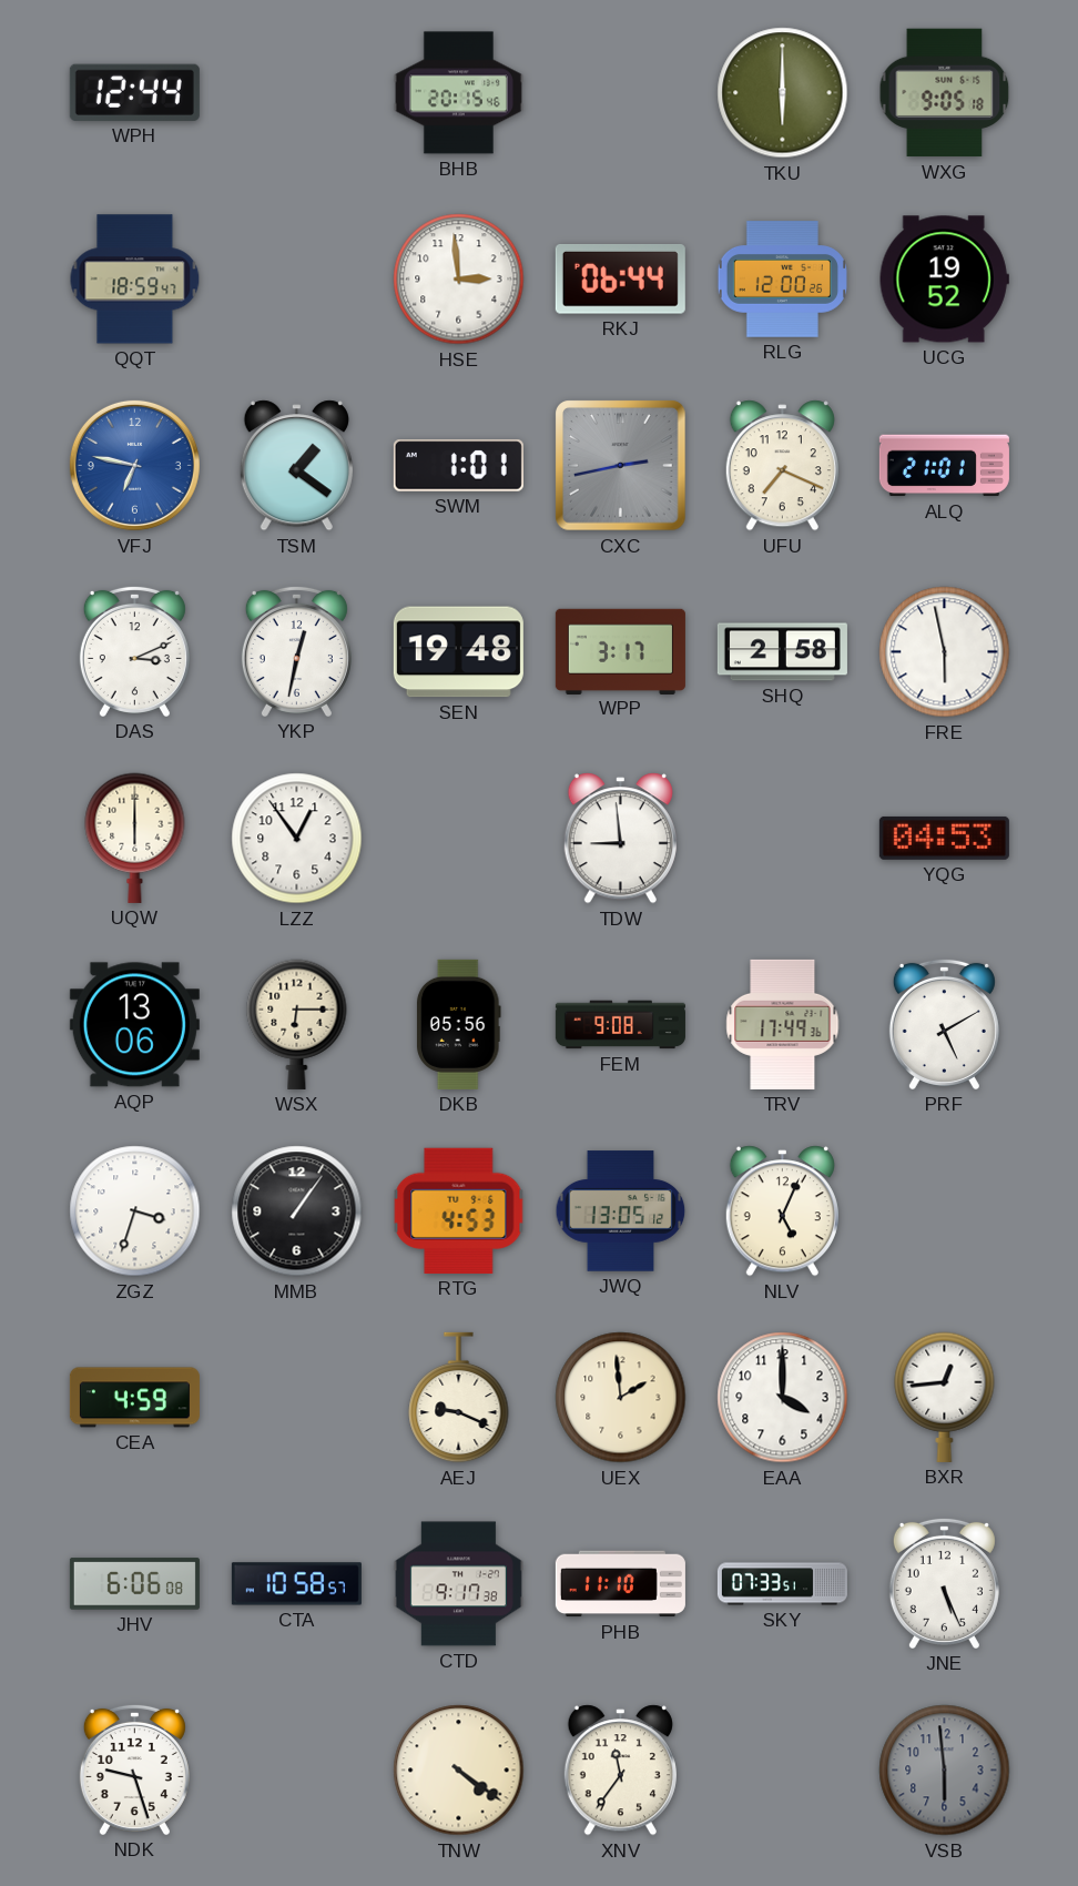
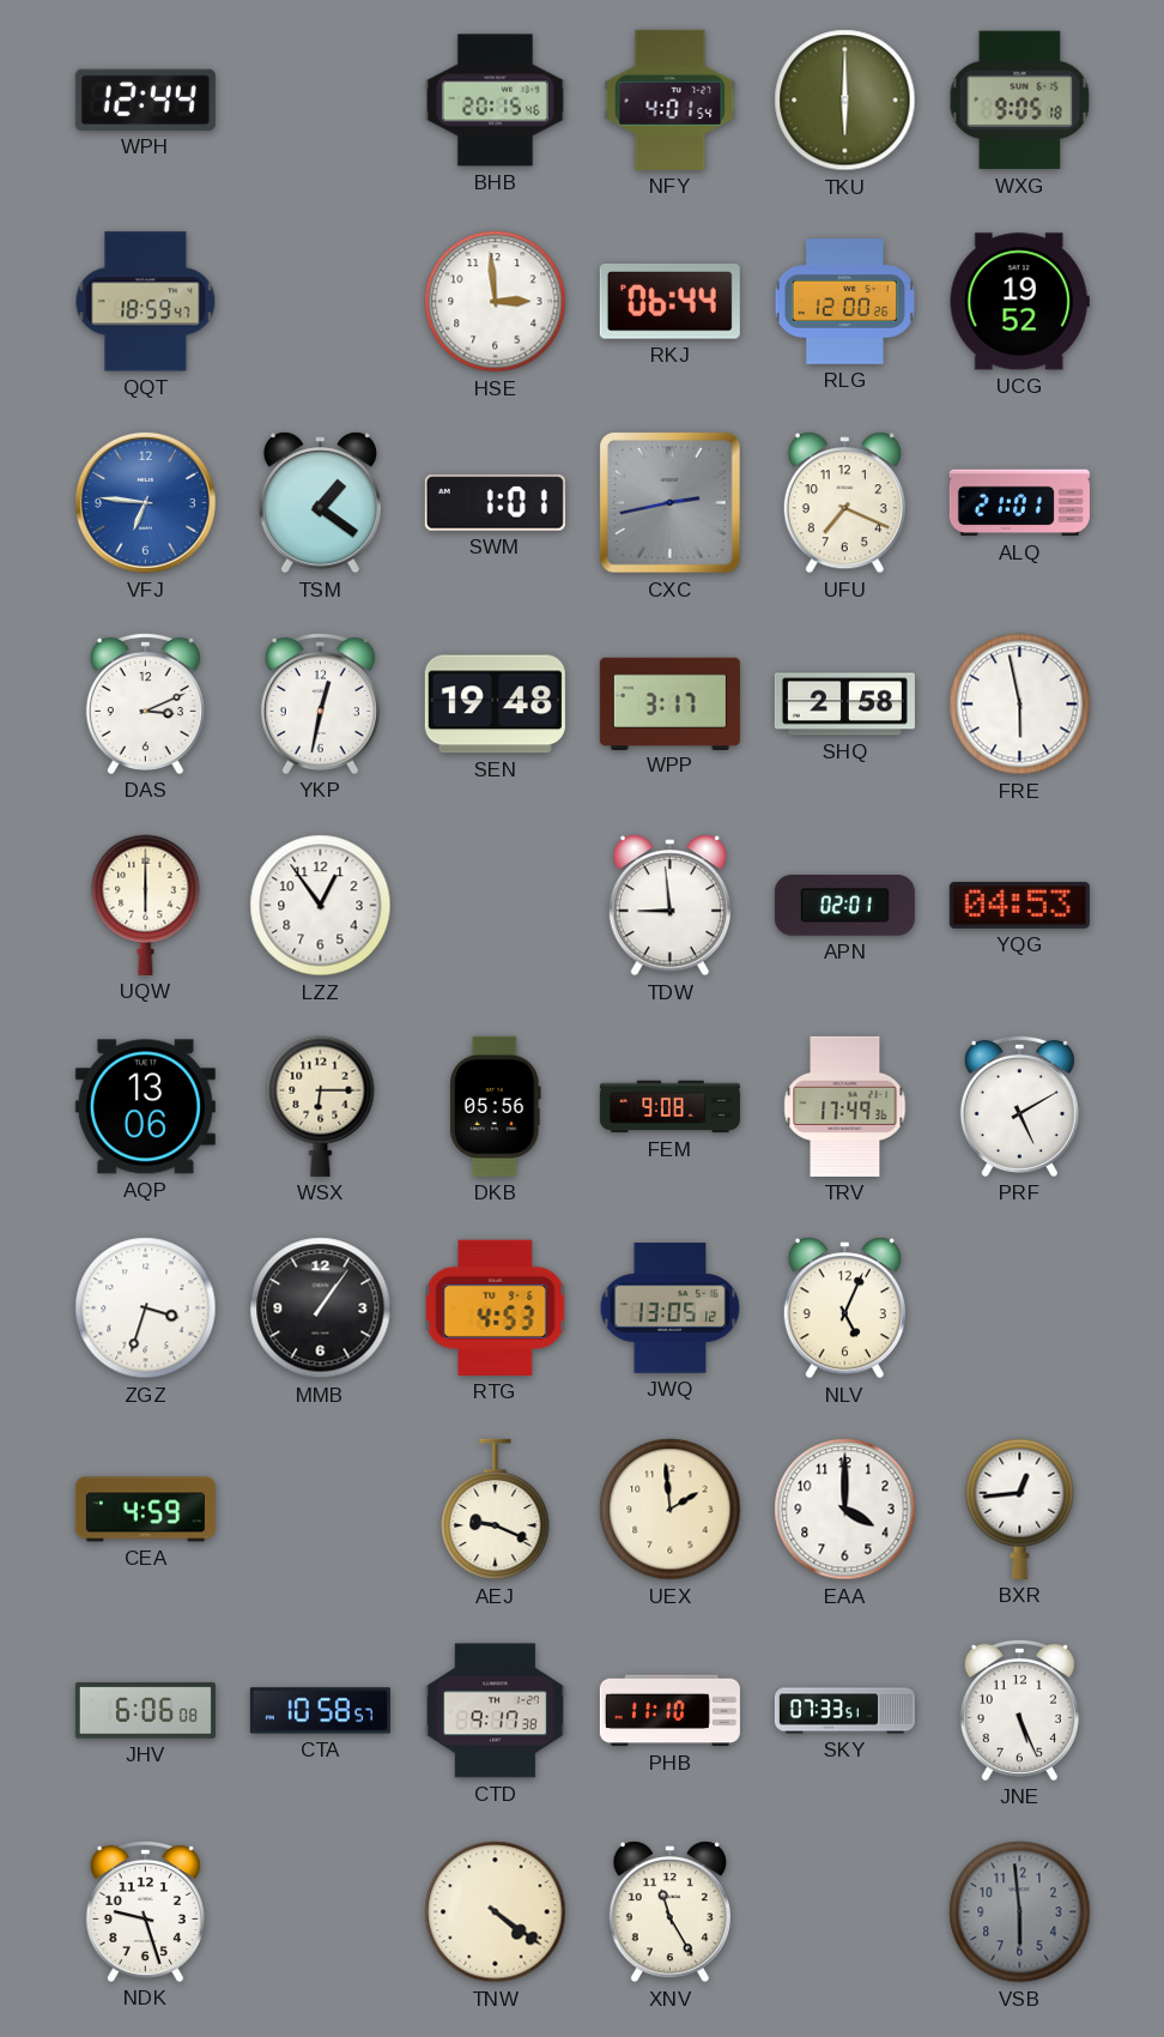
NFY: none -> 4:01
VFJ: 6:47 -> 6:46
APN: none -> 02:01
XNV: 11:36 -> 11:25
